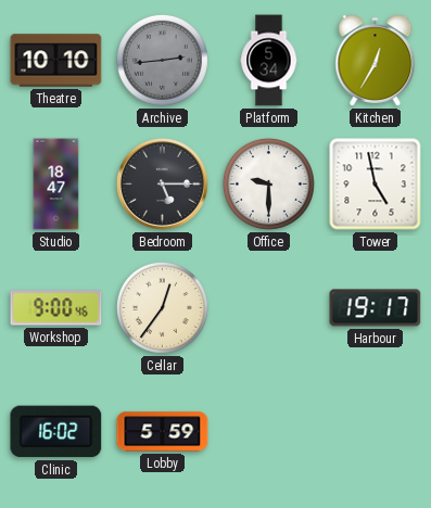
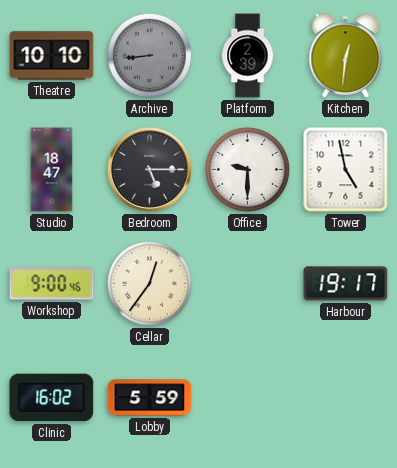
Archive: 2:44 -> 8:44
Platform: 5:34 -> 2:39
Kitchen: 12:35 -> 12:31
